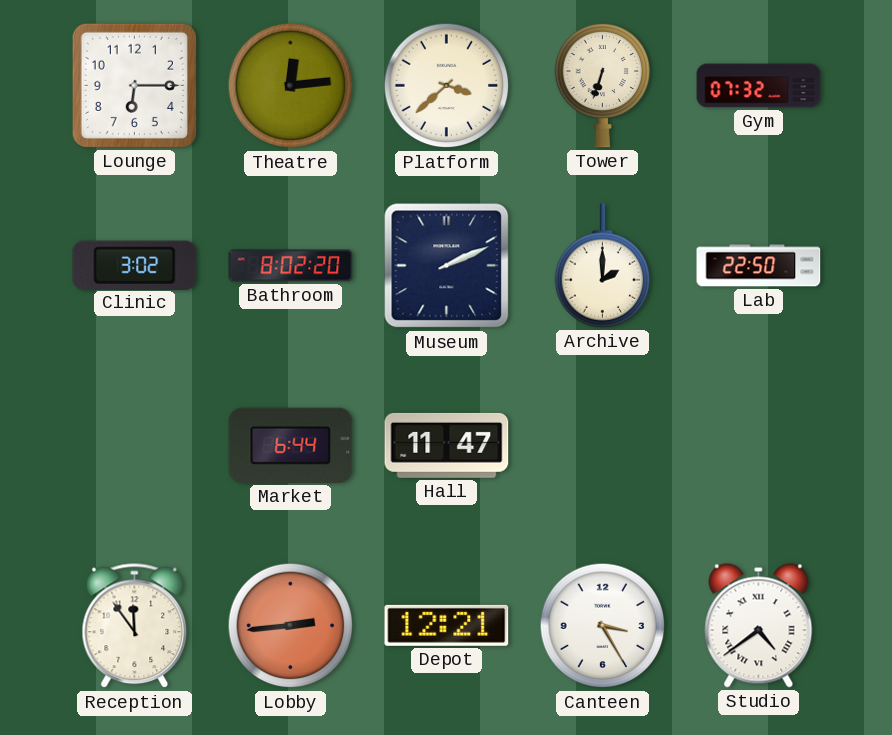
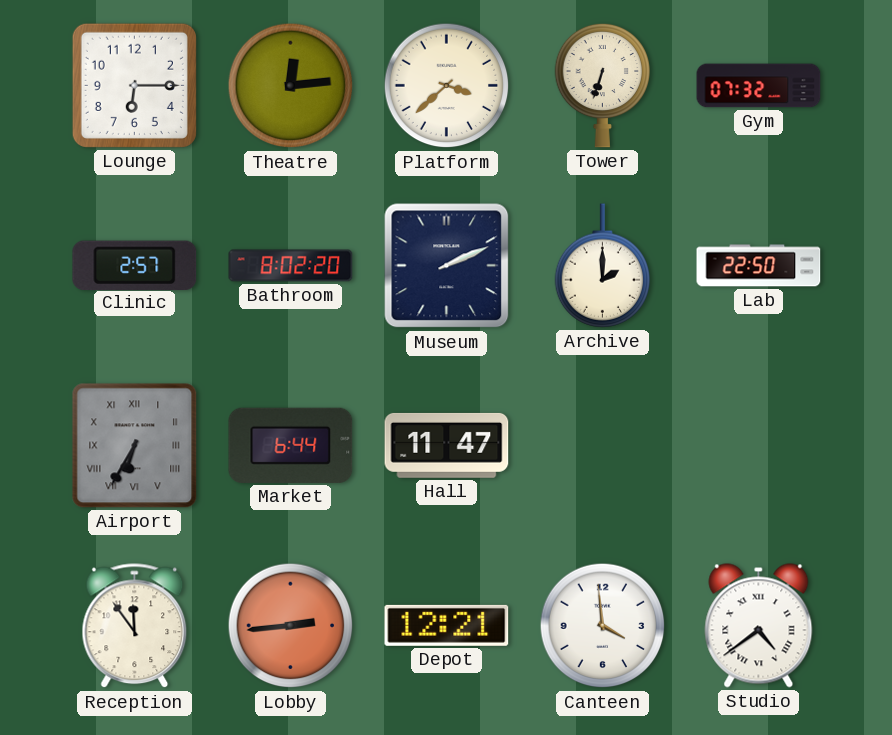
Clinic: 3:02 -> 2:57
Airport: none -> 6:35
Canteen: 3:25 -> 3:59
